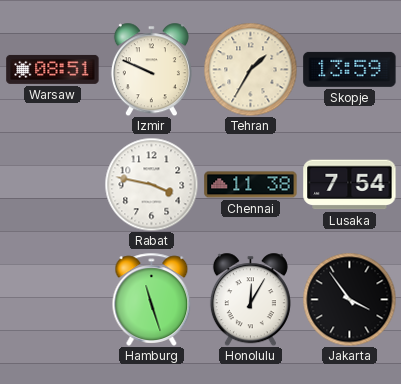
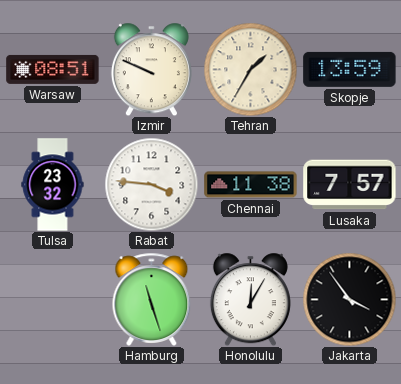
Tulsa: none -> 23:32
Rabat: 3:47 -> 3:46
Lusaka: 7:54 -> 7:57
